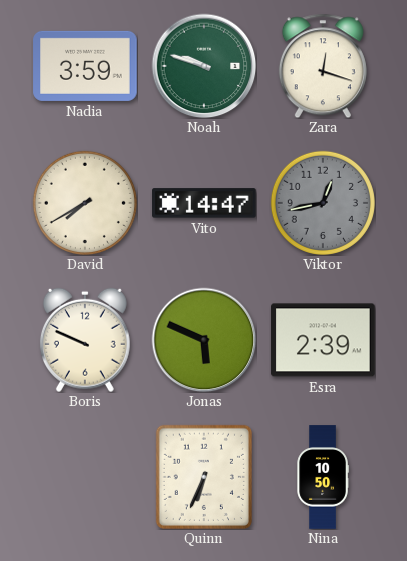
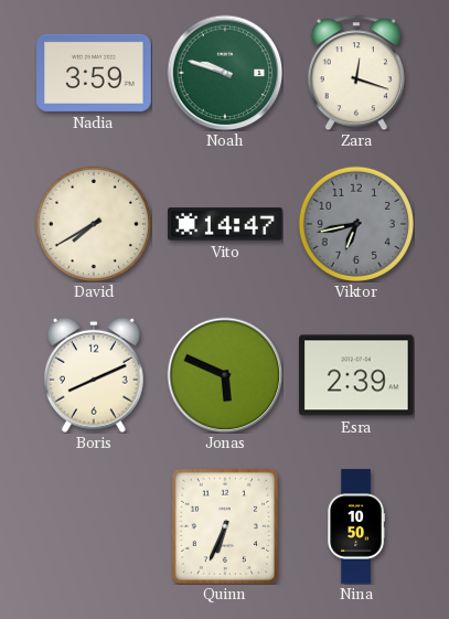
Viktor: 12:43 -> 6:43
Boris: 9:49 -> 8:11
